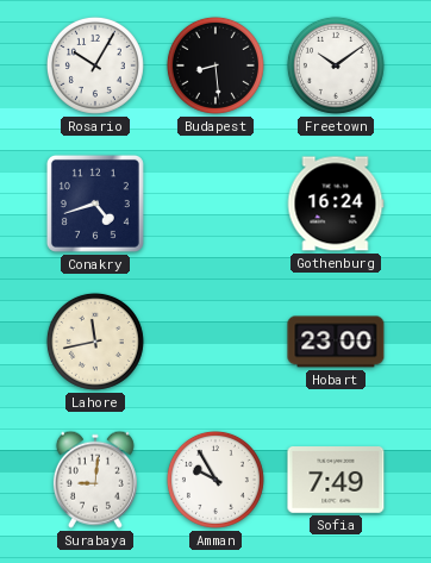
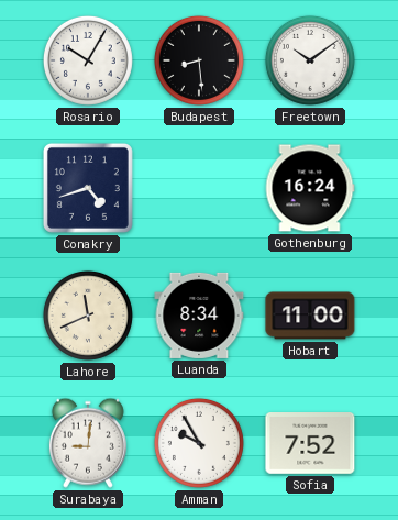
Lahore: 11:43 -> 11:41
Luanda: none -> 8:34
Hobart: 23:00 -> 11:00
Sofia: 7:49 -> 7:52
